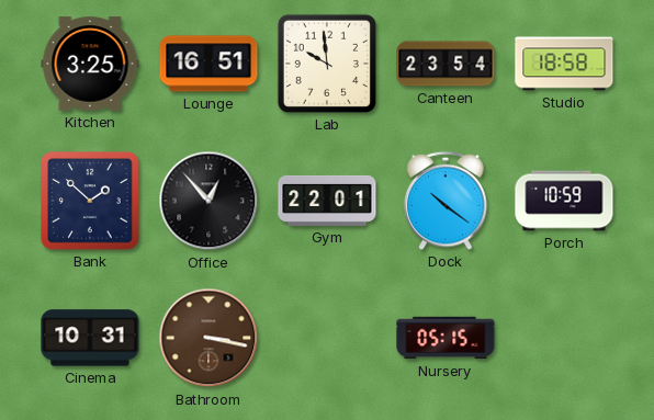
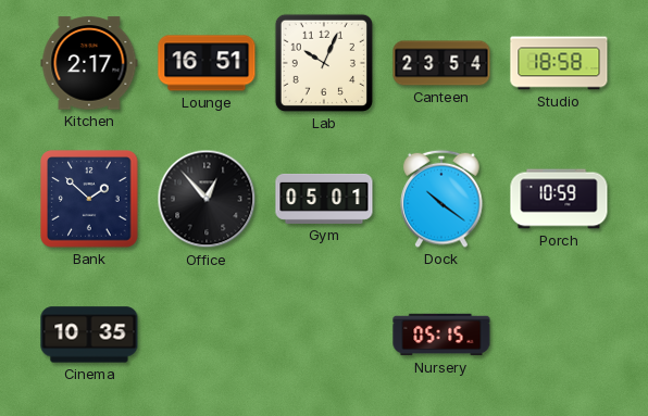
Kitchen: 3:25 -> 2:17
Lab: 9:59 -> 10:04
Gym: 22:01 -> 05:01
Cinema: 10:31 -> 10:35
Bathroom: 3:17 -> none
